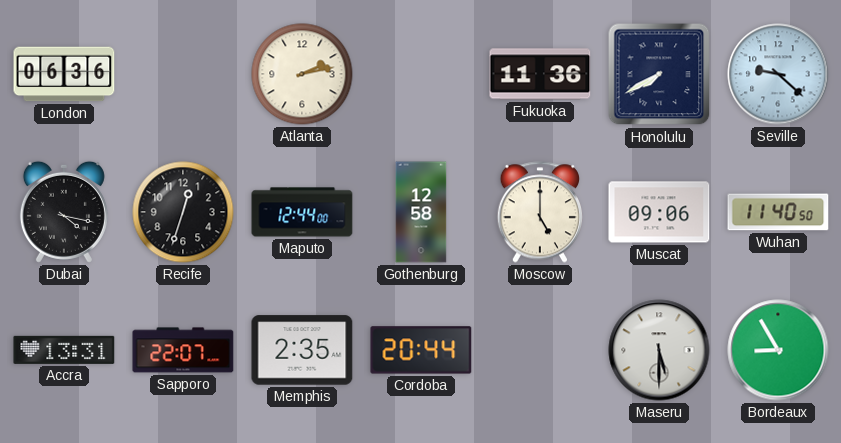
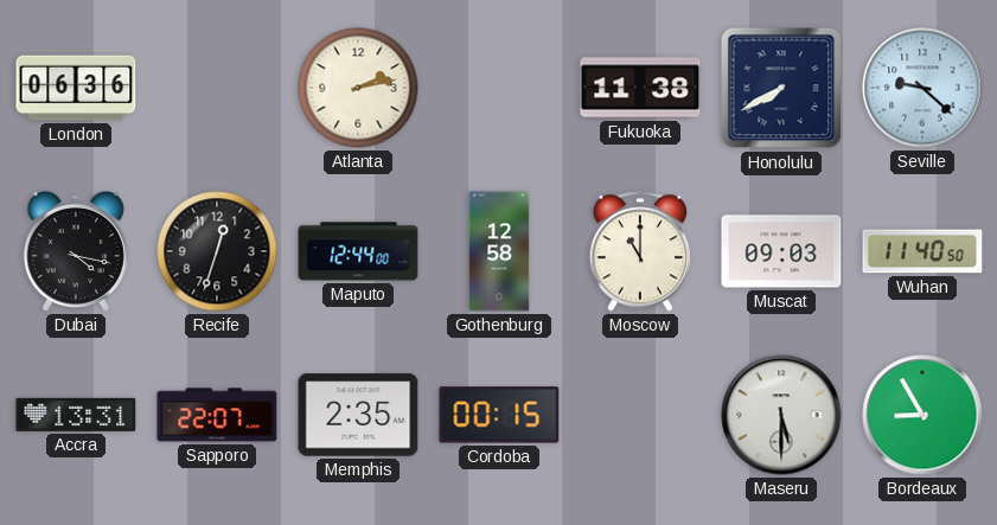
Fukuoka: 11:36 -> 11:38
Moscow: 5:00 -> 11:00
Muscat: 09:06 -> 09:03
Cordoba: 20:44 -> 00:15
